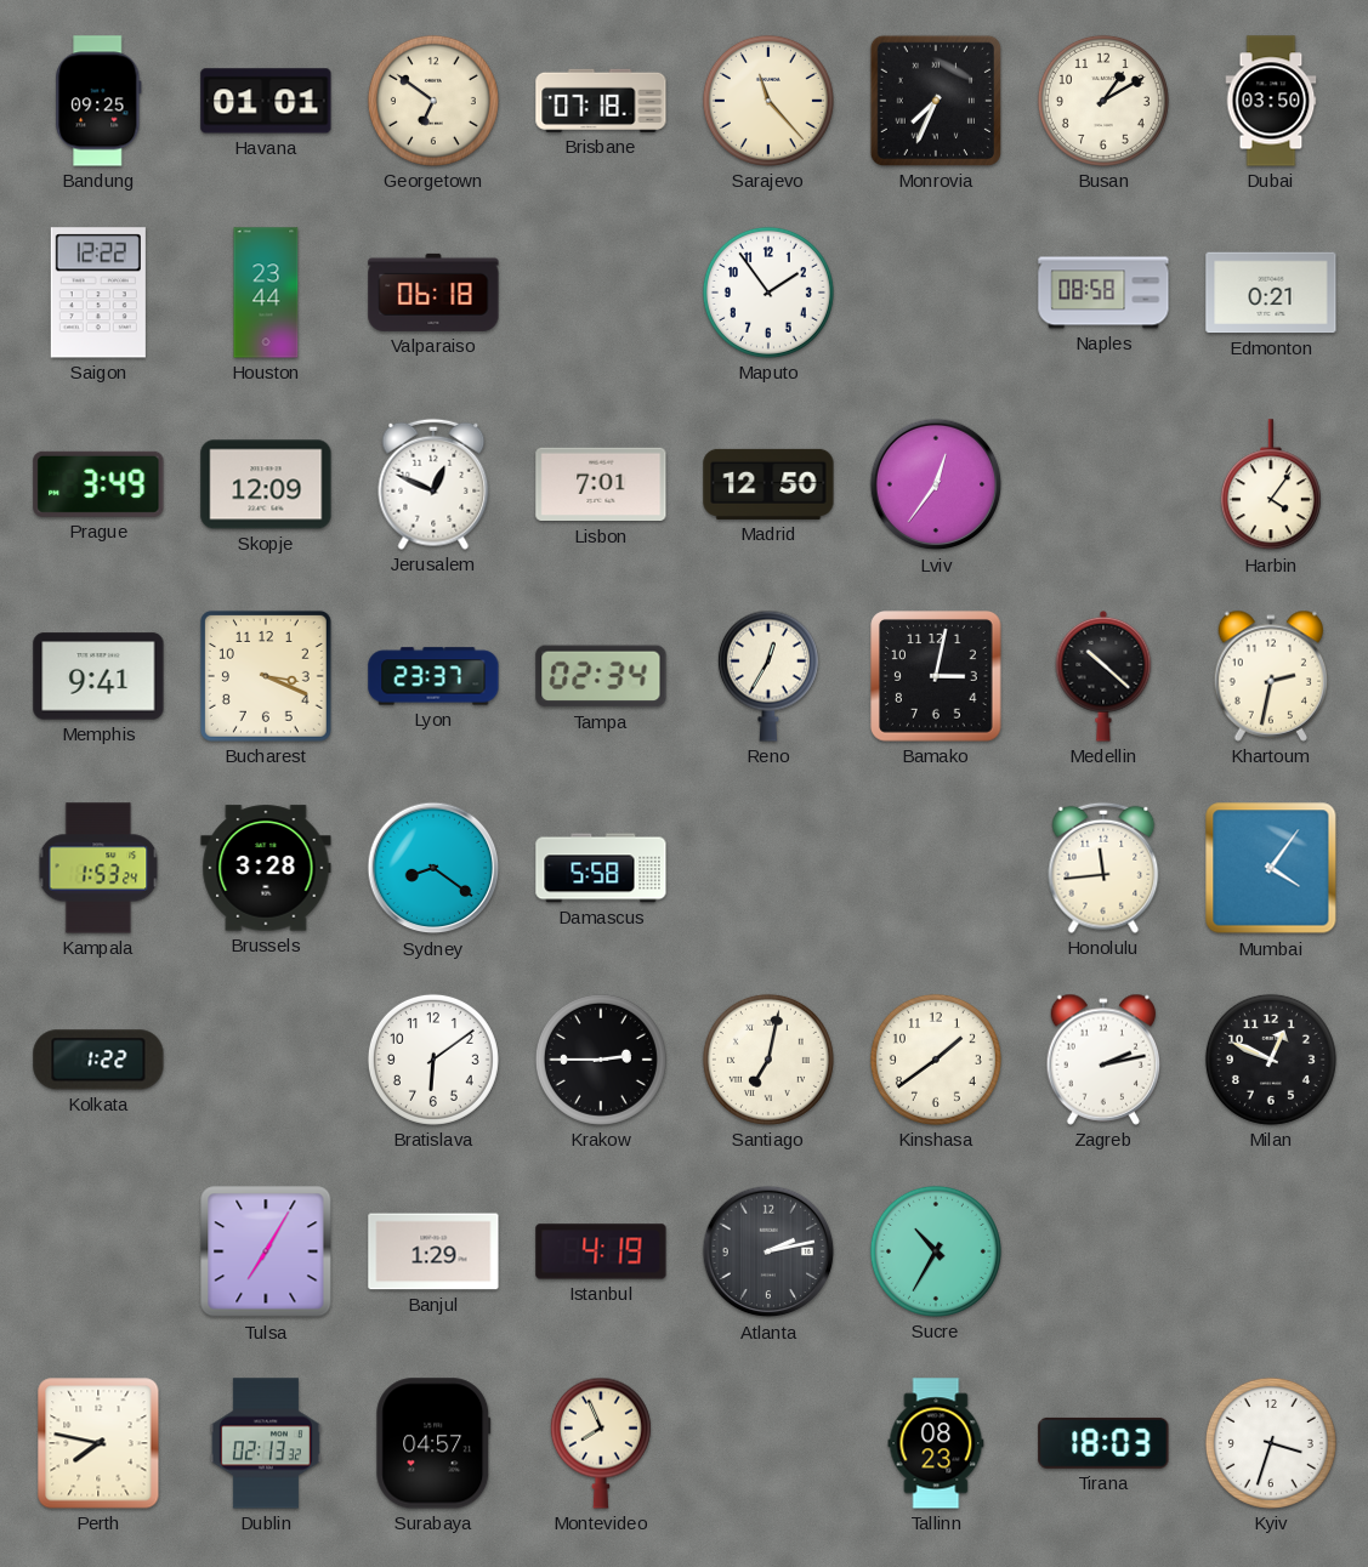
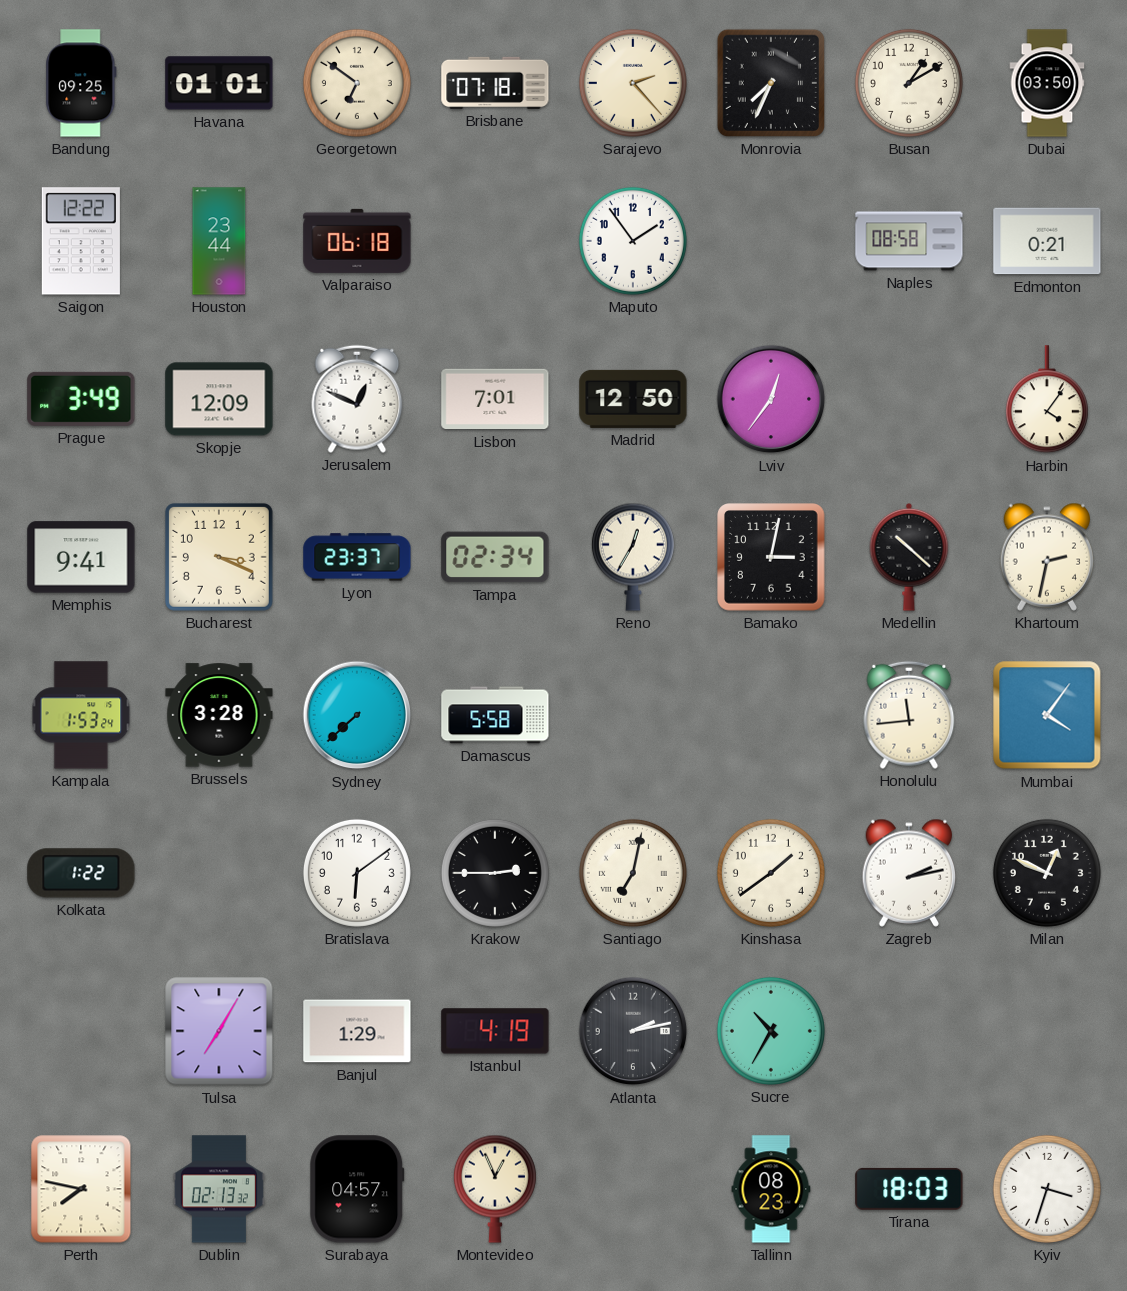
Sarajevo: 11:23 -> 2:23
Sydney: 8:21 -> 7:38
Montevideo: 7:56 -> 12:56
